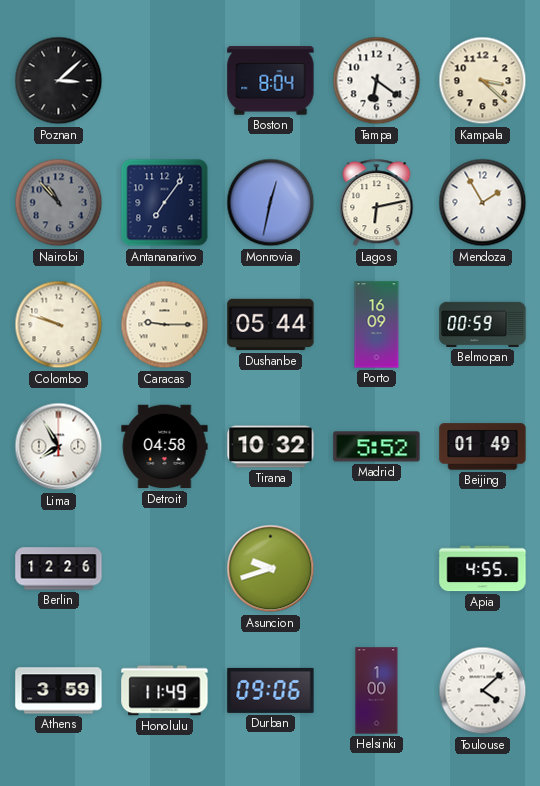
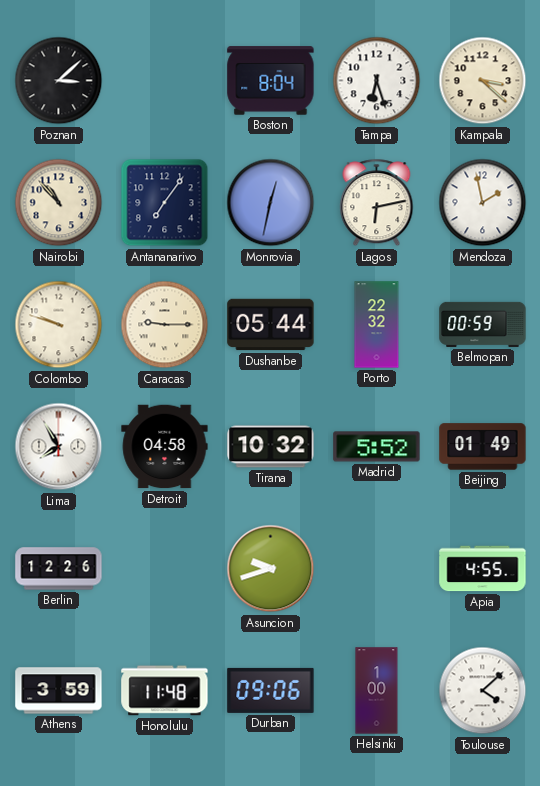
Tampa: 6:21 -> 6:27
Nairobi dial: grey -> cream
Mendoza: 1:55 -> 1:58
Porto: 16:09 -> 22:32
Honolulu: 11:49 -> 11:48
